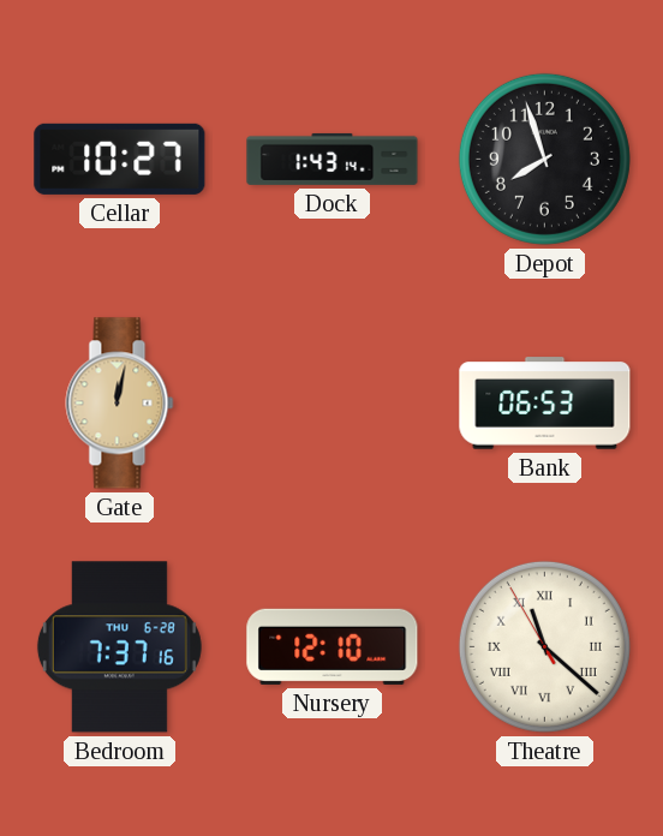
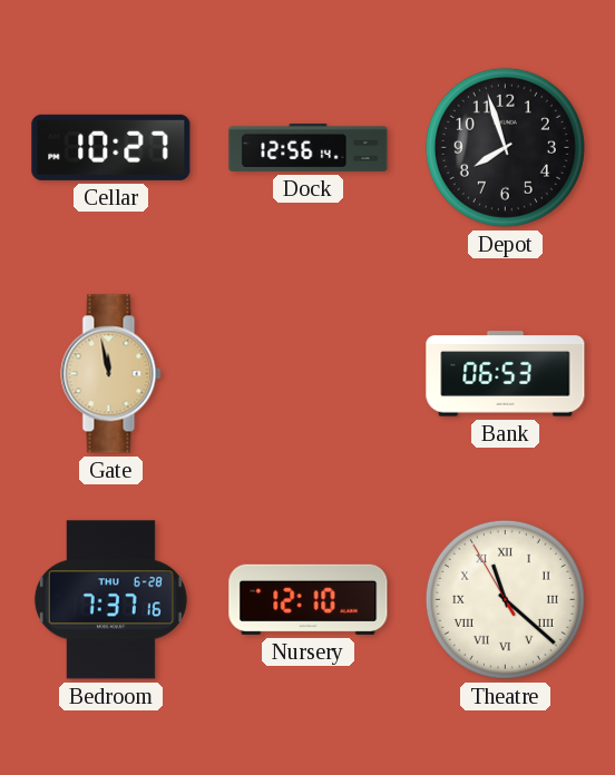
Dock: 1:43 -> 12:56
Gate: 12:02 -> 11:58
